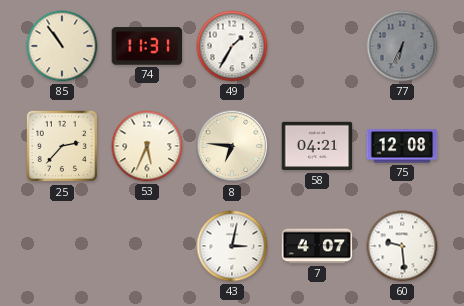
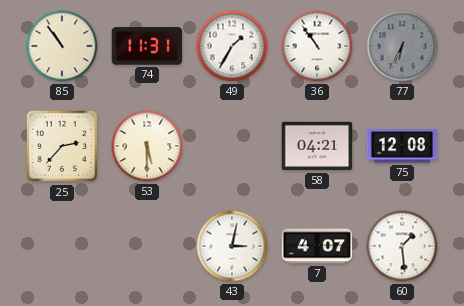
36: none -> 10:54
53: 5:34 -> 5:30
8: 6:46 -> none
60: 9:29 -> 1:29
